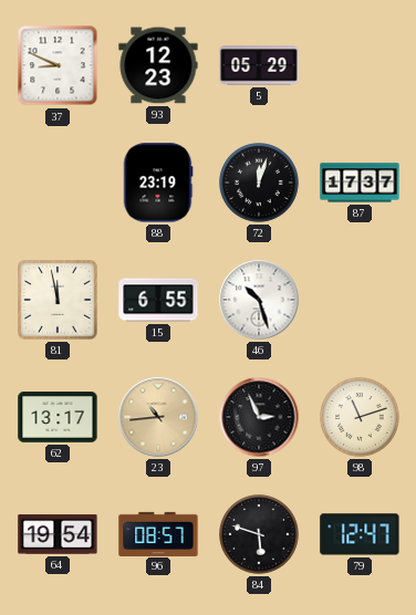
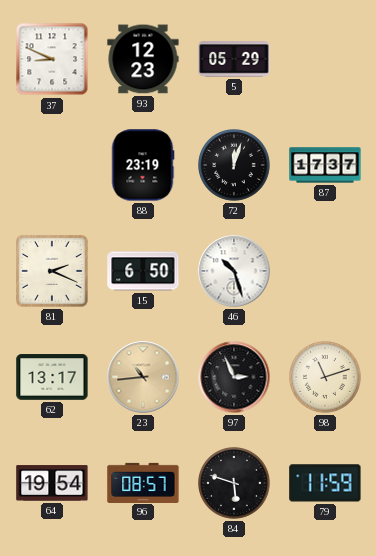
81: 11:58 -> 2:19
15: 6:55 -> 6:50
79: 12:47 -> 11:59
